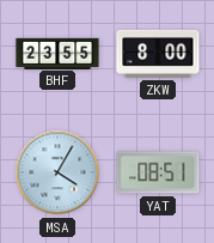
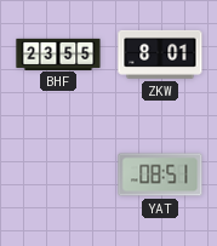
ZKW: 8:00 -> 8:01
MSA: 4:05 -> none
